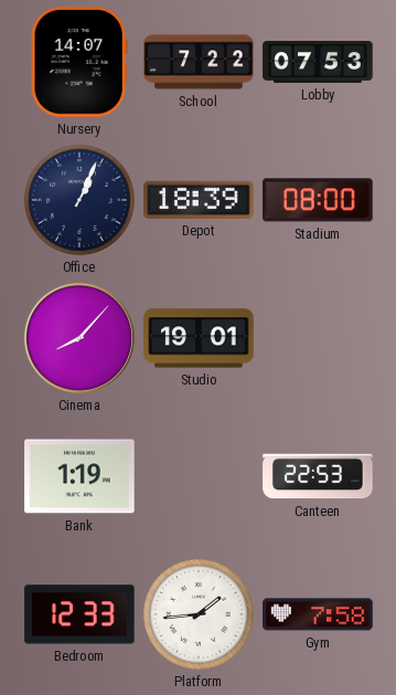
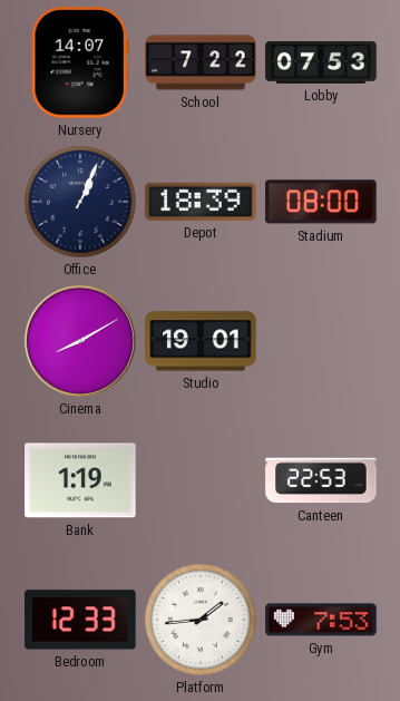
Cinema: 8:07 -> 8:10
Gym: 7:58 -> 7:53
